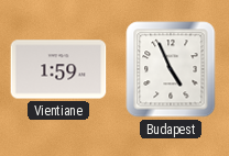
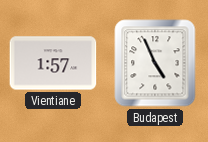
Vientiane: 1:59 -> 1:57
